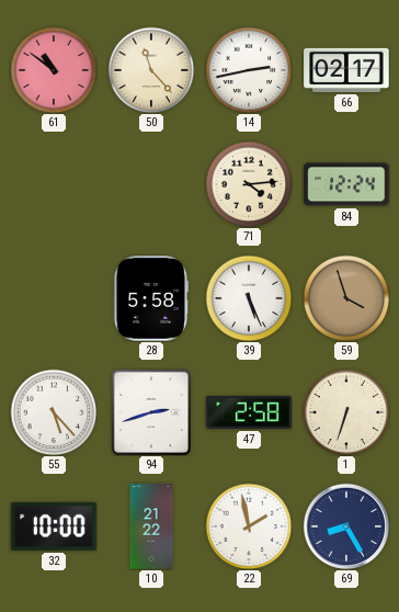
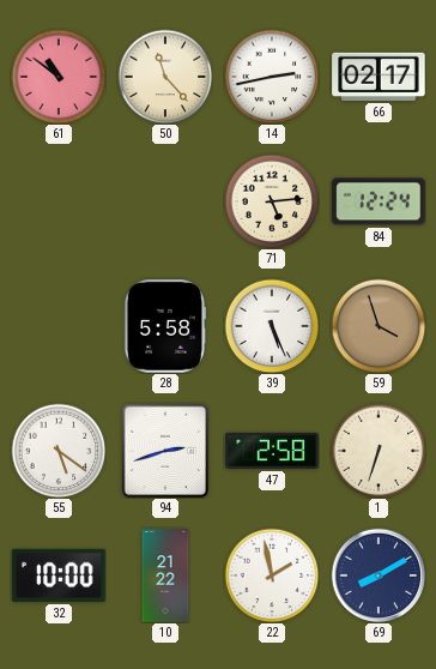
71: 4:14 -> 5:14
55: 5:23 -> 5:21
69: 8:25 -> 8:10
